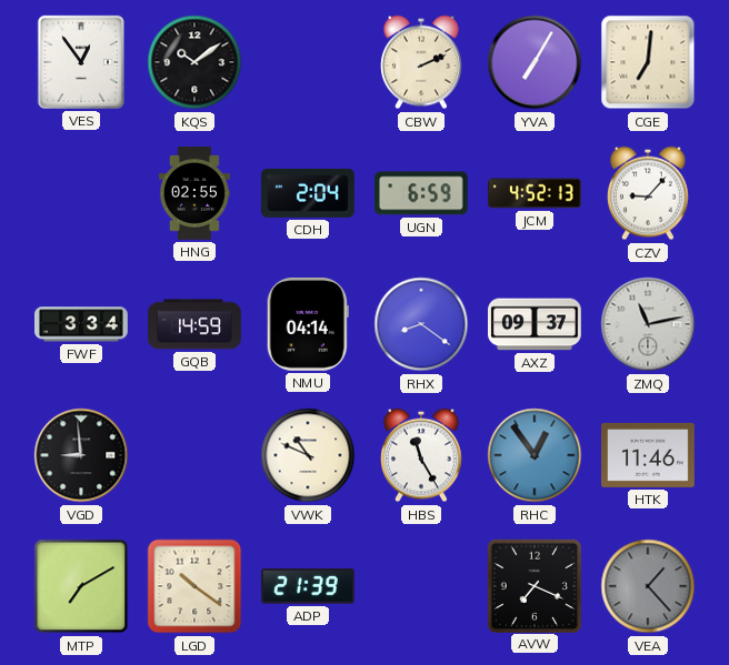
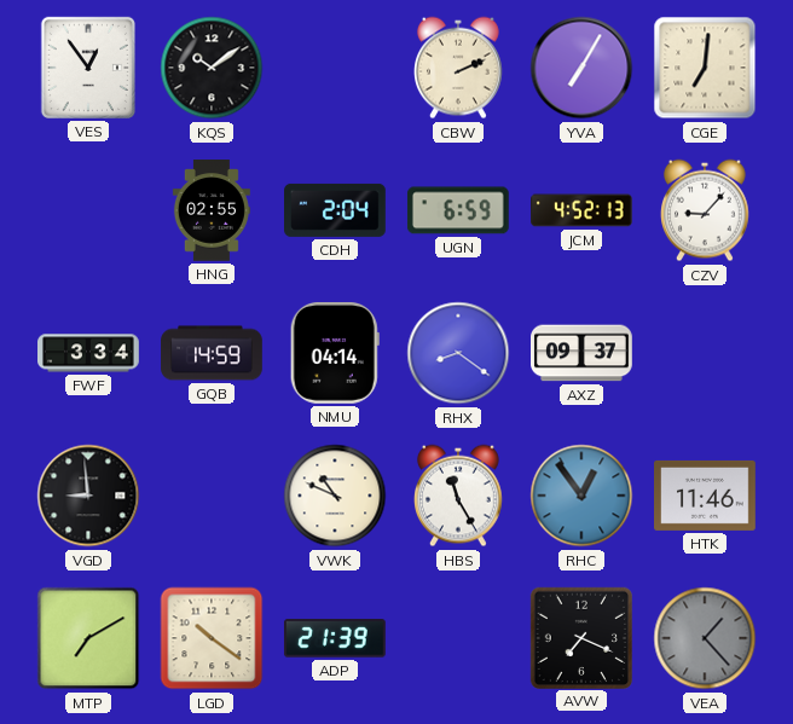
ZMQ: 11:13 -> none
